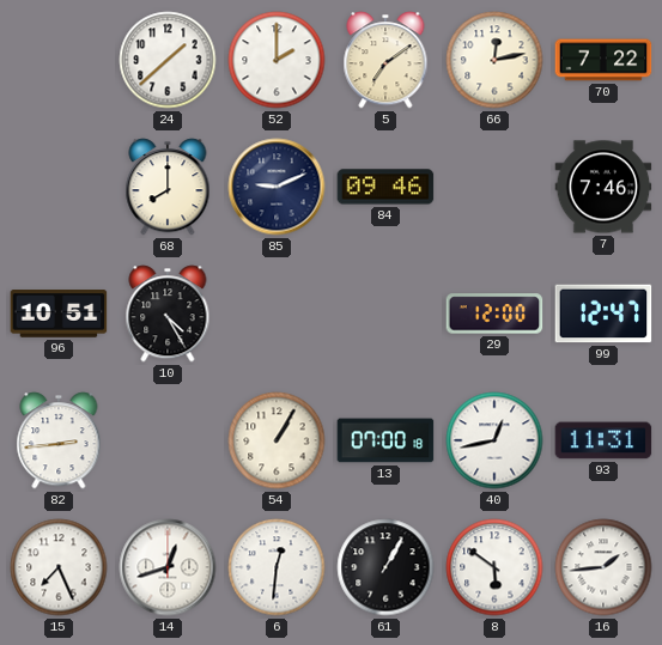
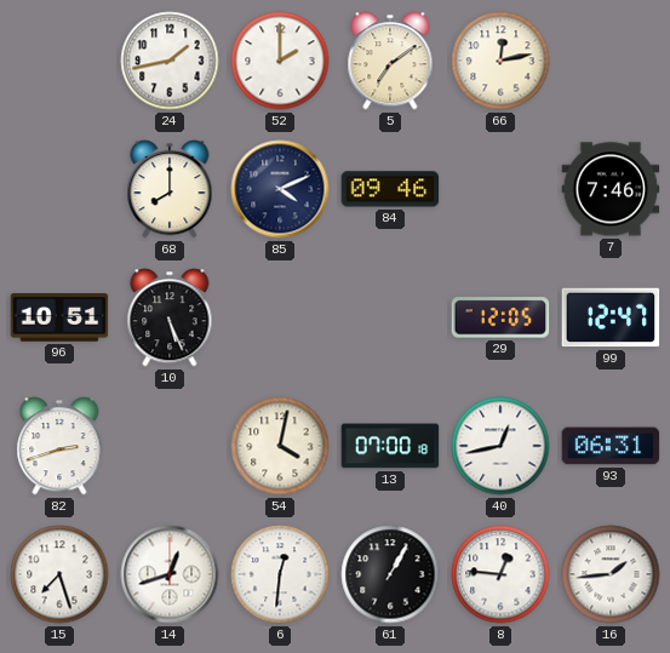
24: 1:38 -> 1:43
70: 7:22 -> none
85: 9:11 -> 4:11
10: 4:25 -> 5:26
29: 12:00 -> 12:05
82: 2:44 -> 2:42
54: 1:05 -> 4:02
93: 11:31 -> 06:31
15: 7:26 -> 7:27
8: 5:51 -> 12:46
